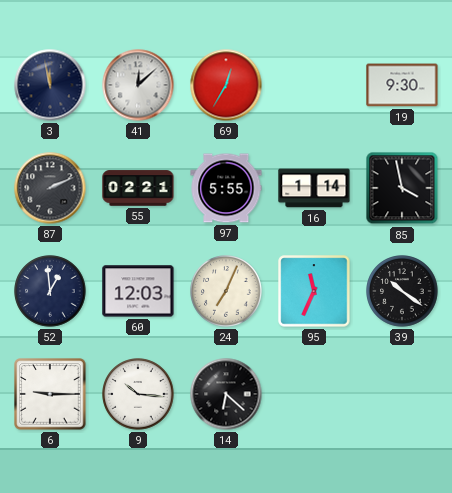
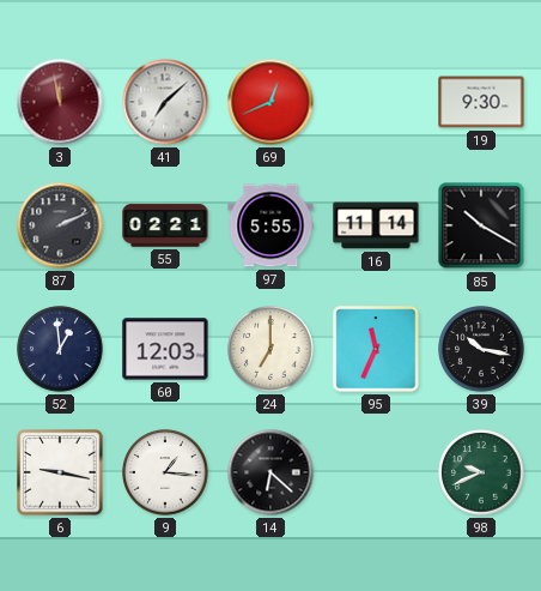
3 dial: navy -> burgundy
41: 12:08 -> 7:08
69: 12:35 -> 12:41
16: 1:14 -> 11:14
85: 3:58 -> 10:20
24: 7:04 -> 7:00
39: 10:21 -> 10:17
6: 9:15 -> 9:17
9: 10:16 -> 1:16
98: none -> 9:41
